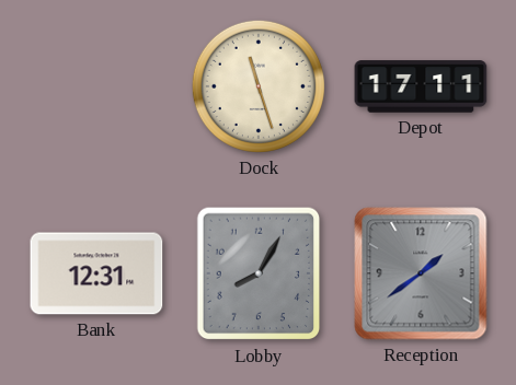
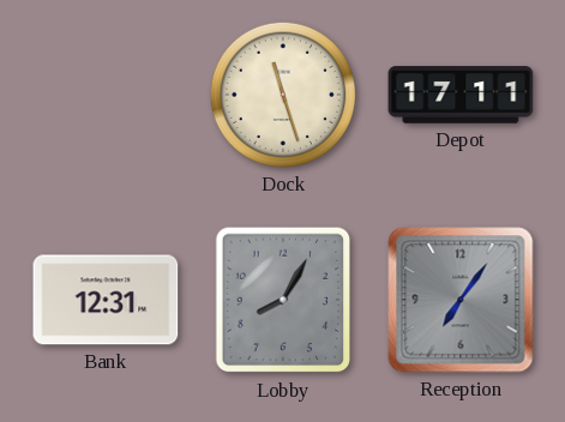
Reception: 1:39 -> 7:06
